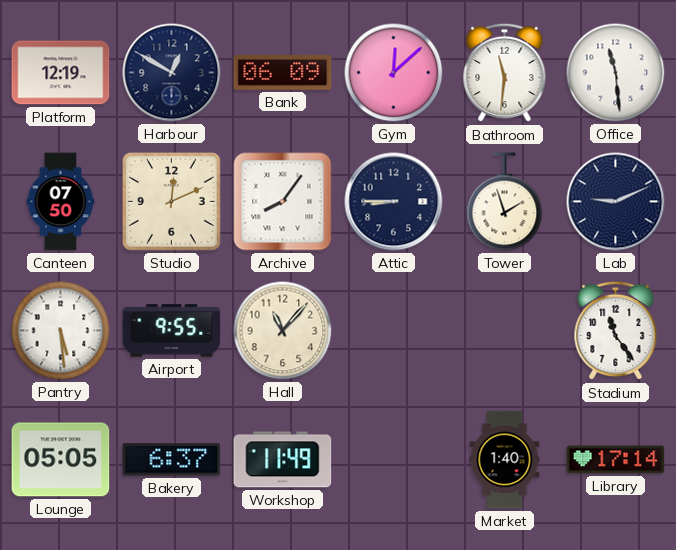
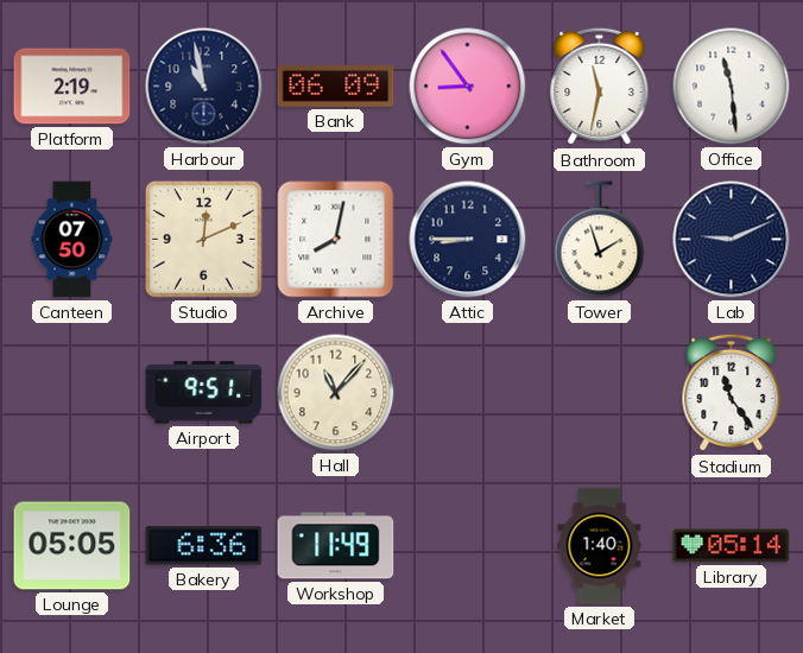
Platform: 12:19 -> 2:19
Harbour: 12:50 -> 10:58
Gym: 12:08 -> 8:54
Bathroom: 11:31 -> 11:32
Archive: 8:06 -> 8:02
Pantry: 5:29 -> none
Airport: 9:55 -> 9:51
Bakery: 6:37 -> 6:36
Library: 17:14 -> 05:14
